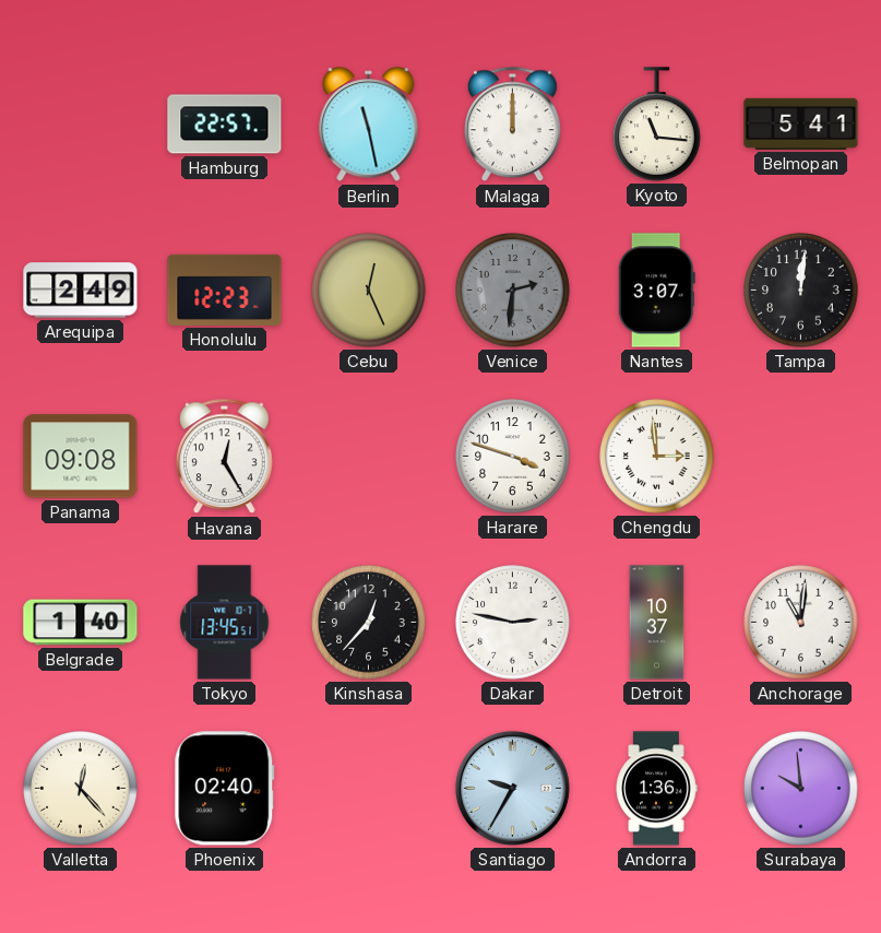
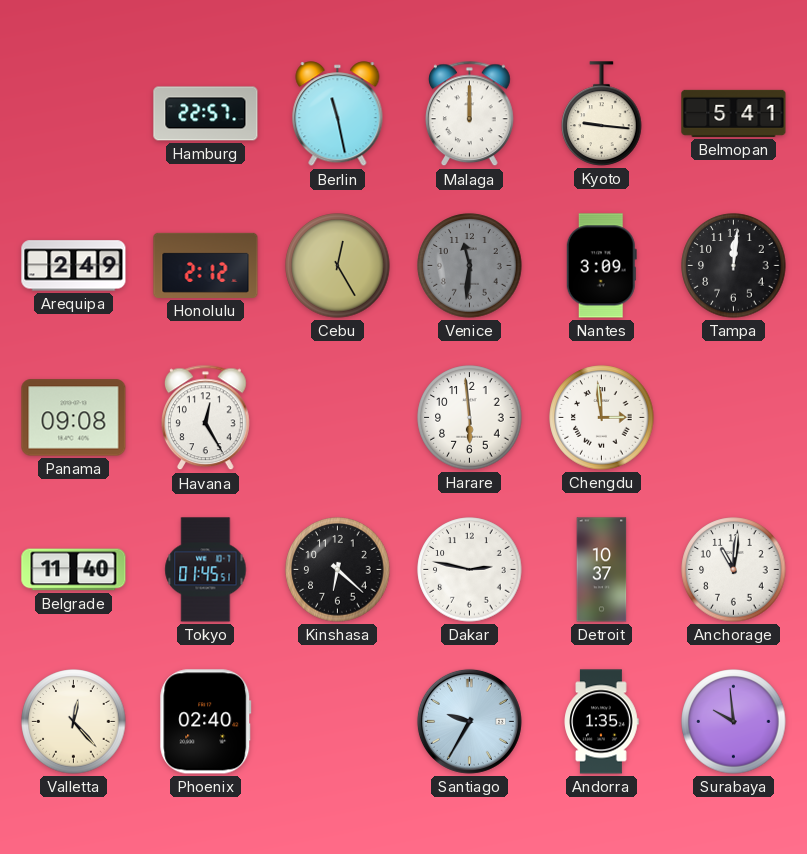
Kyoto: 11:16 -> 9:16
Honolulu: 12:23 -> 2:12
Cebu: 12:26 -> 12:25
Venice: 2:31 -> 11:31
Nantes: 3:07 -> 3:09
Harare: 3:48 -> 5:59
Belgrade: 1:40 -> 11:40
Tokyo: 13:45 -> 01:45
Kinshasa: 12:37 -> 6:22
Andorra: 1:36 -> 1:35
